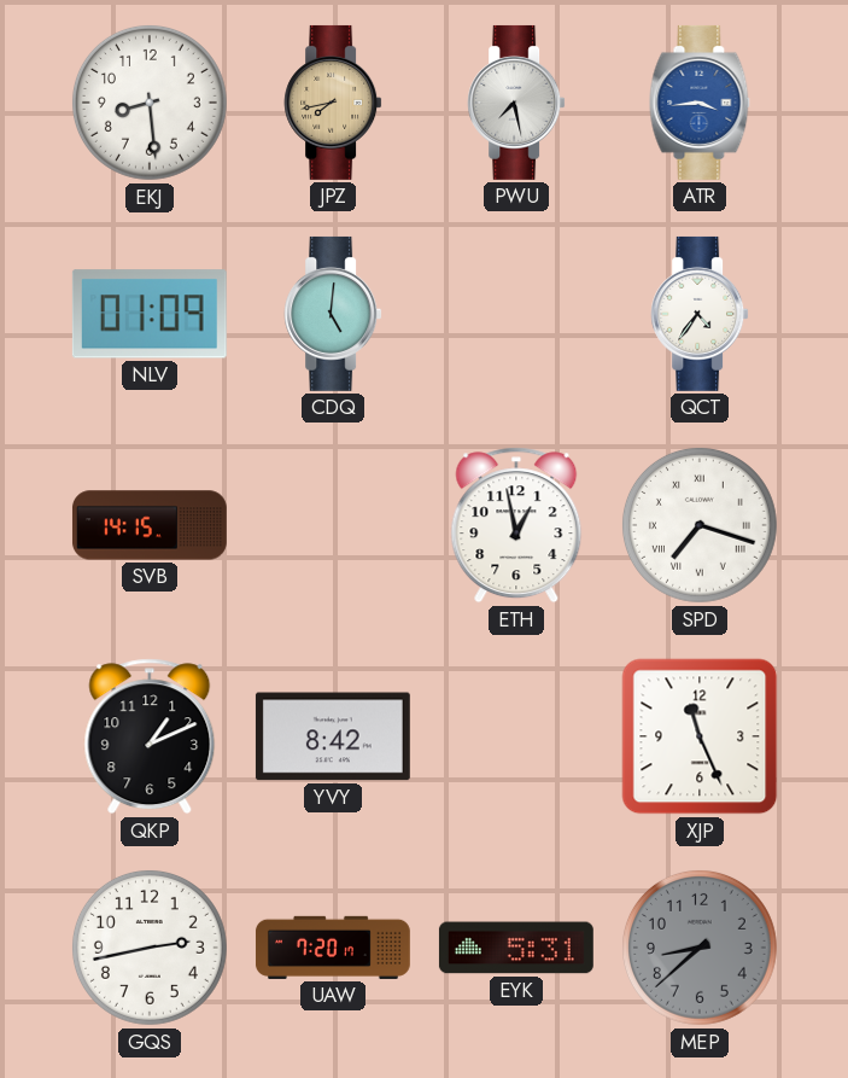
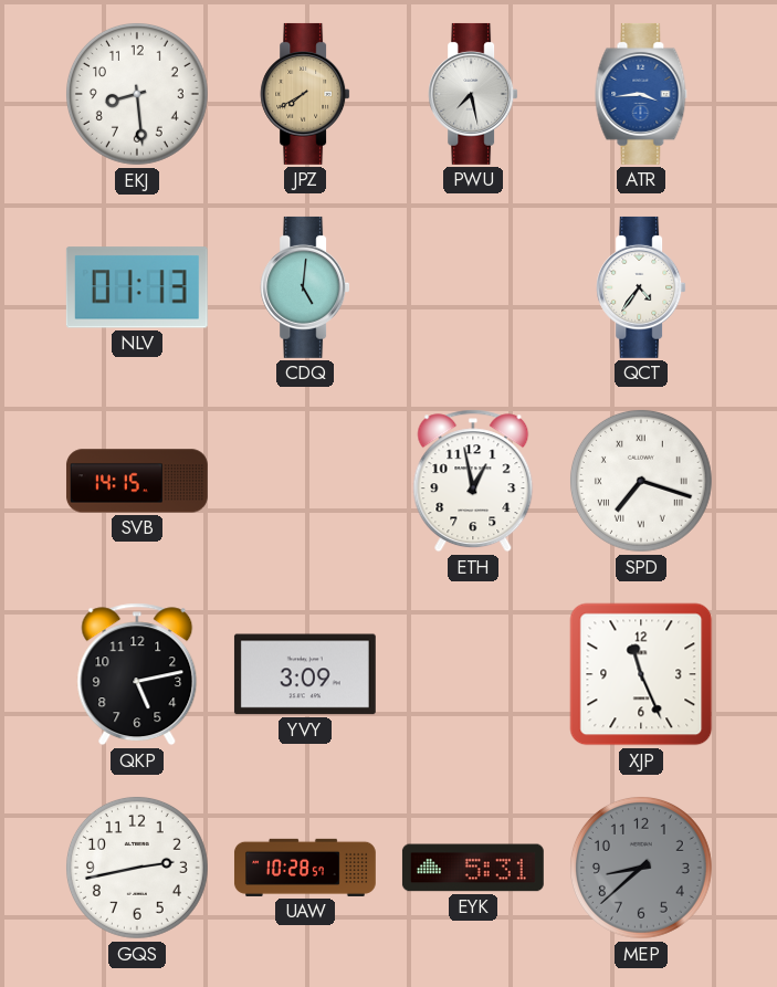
JPZ: 7:43 -> 7:40
NLV: 01:09 -> 01:13
QKP: 1:11 -> 5:13
YVY: 8:42 -> 3:09
UAW: 7:20 -> 10:28
